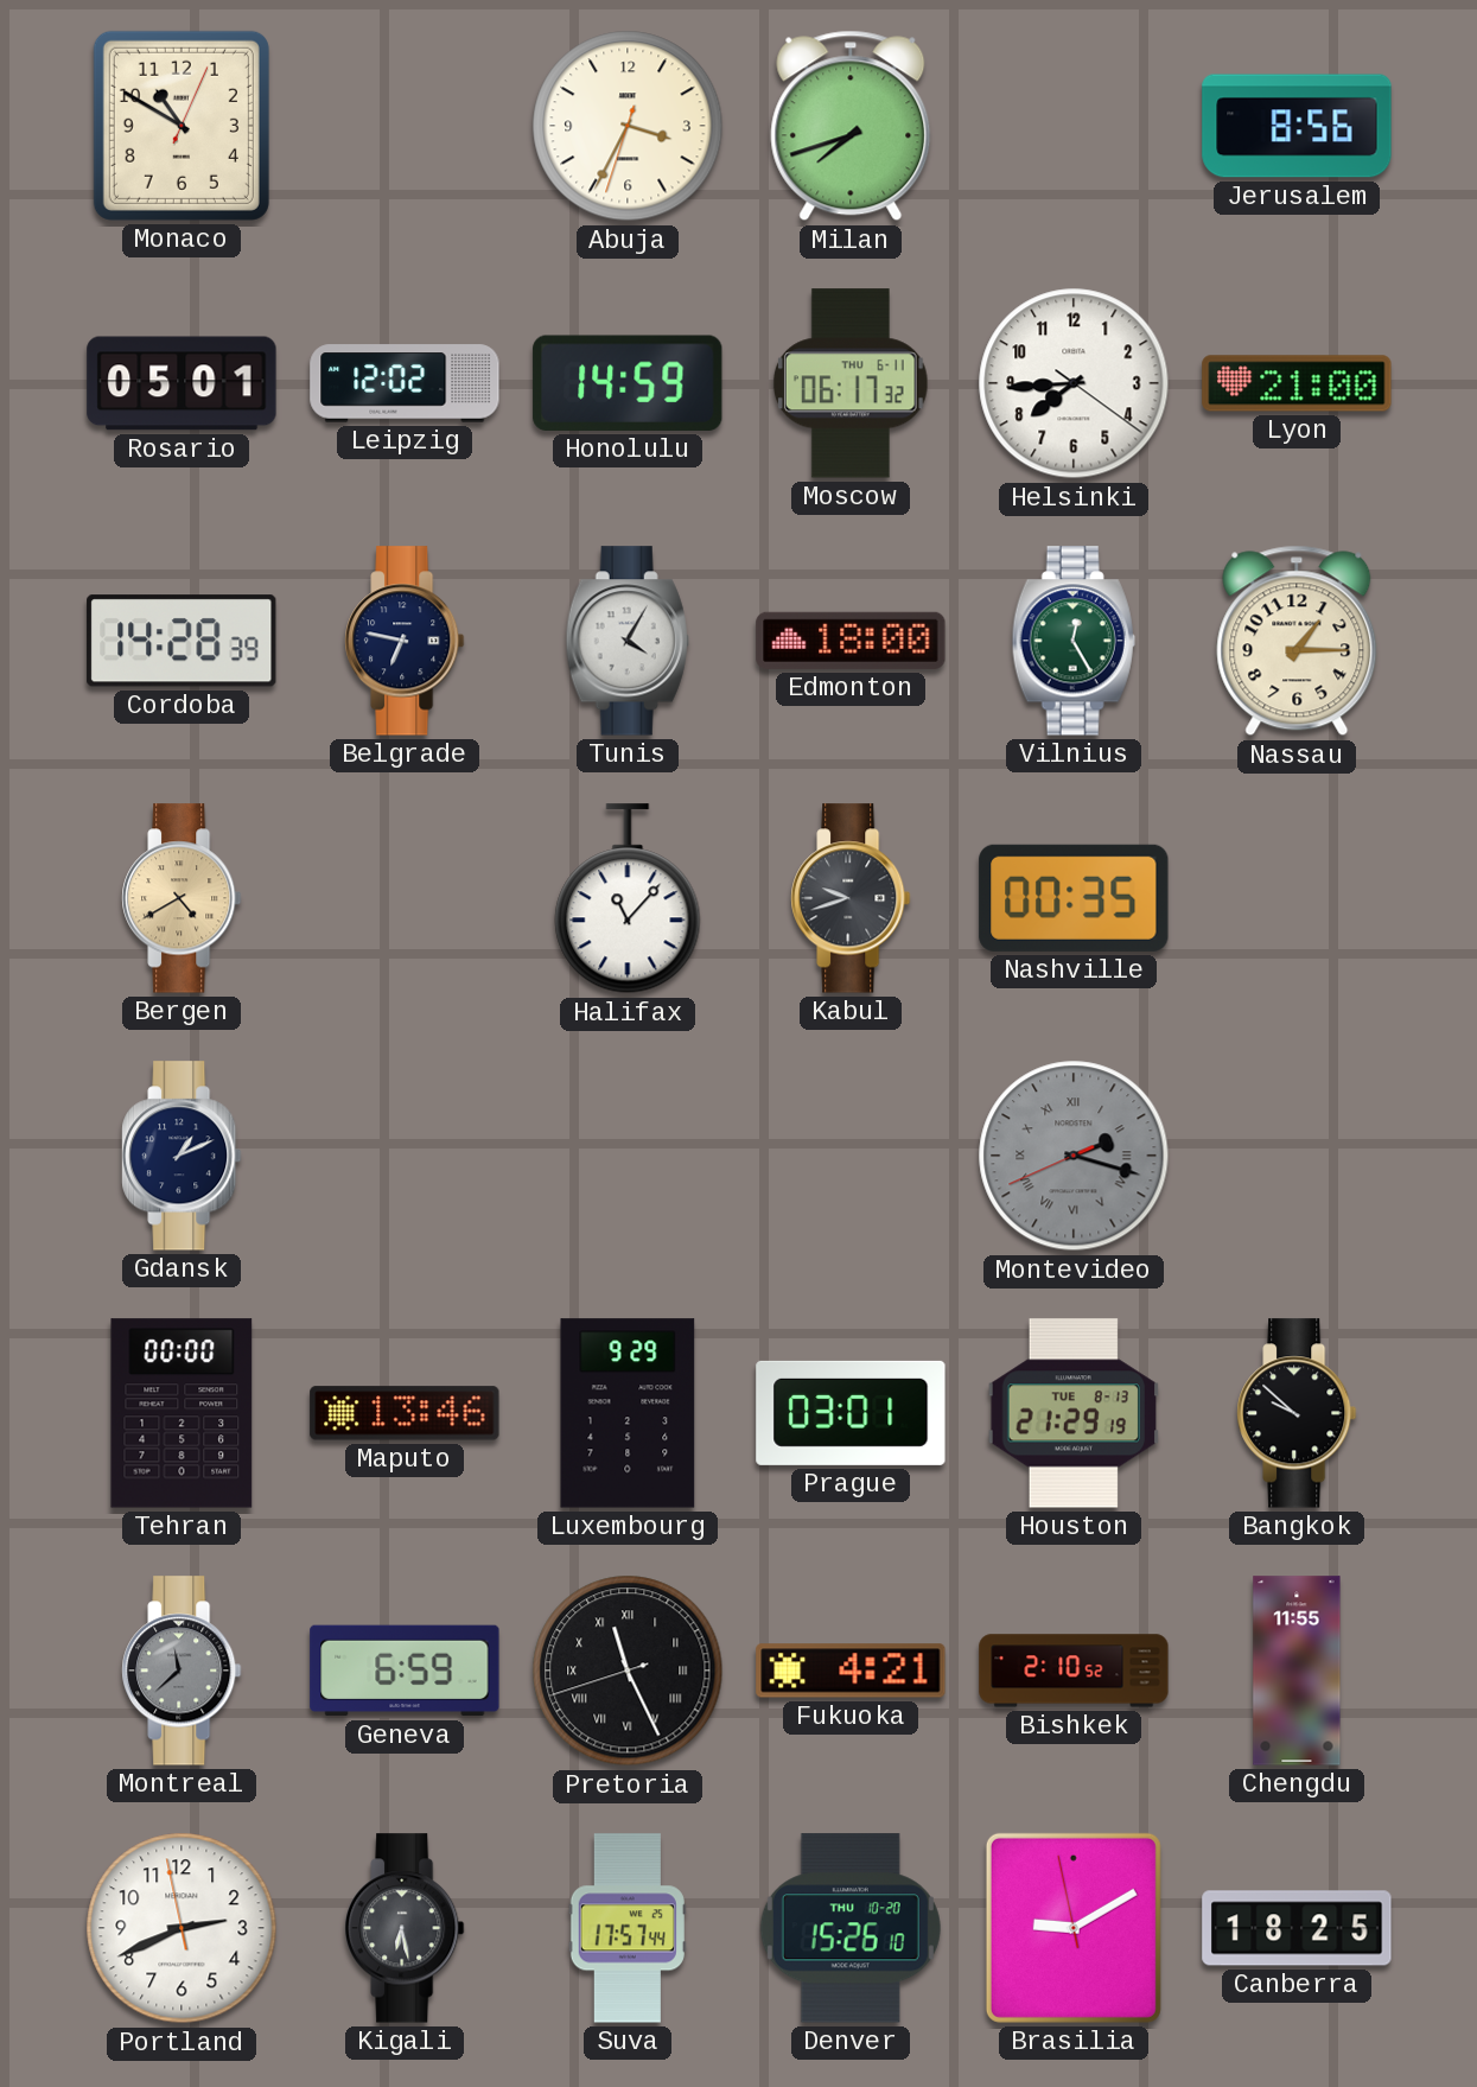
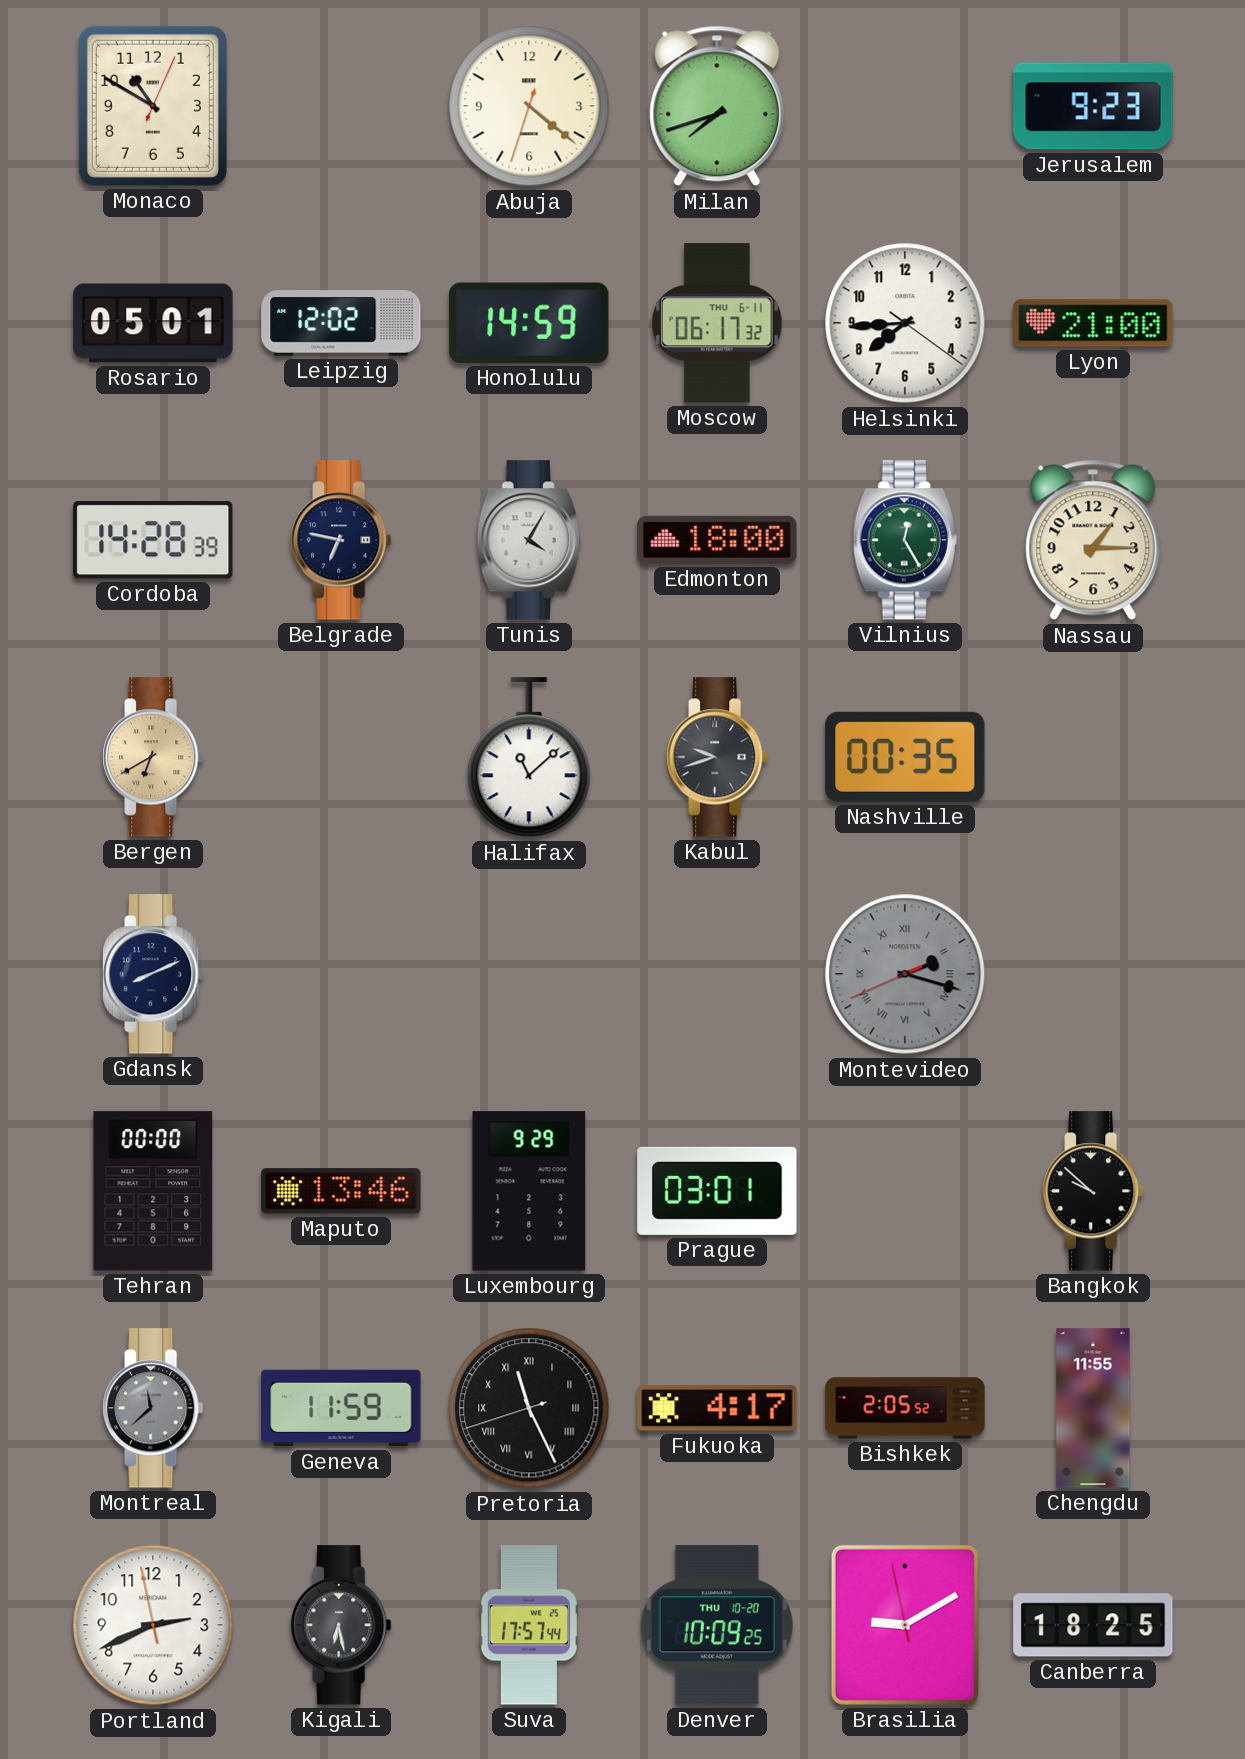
Abuja: 3:34 -> 4:21
Jerusalem: 8:56 -> 9:23
Bergen: 4:40 -> 6:40
Halifax: 11:07 -> 11:08
Gdansk: 1:11 -> 8:11
Houston: 21:29 -> none
Geneva: 6:59 -> 11:59
Fukuoka: 4:21 -> 4:17
Bishkek: 2:10 -> 2:05
Denver: 15:26 -> 10:09
